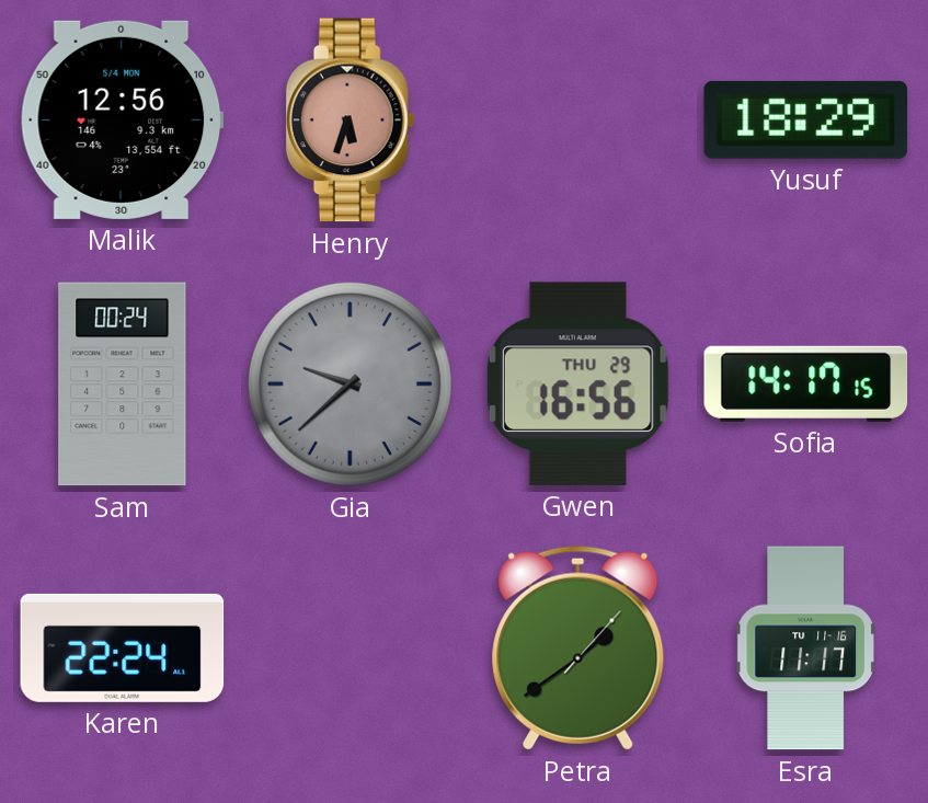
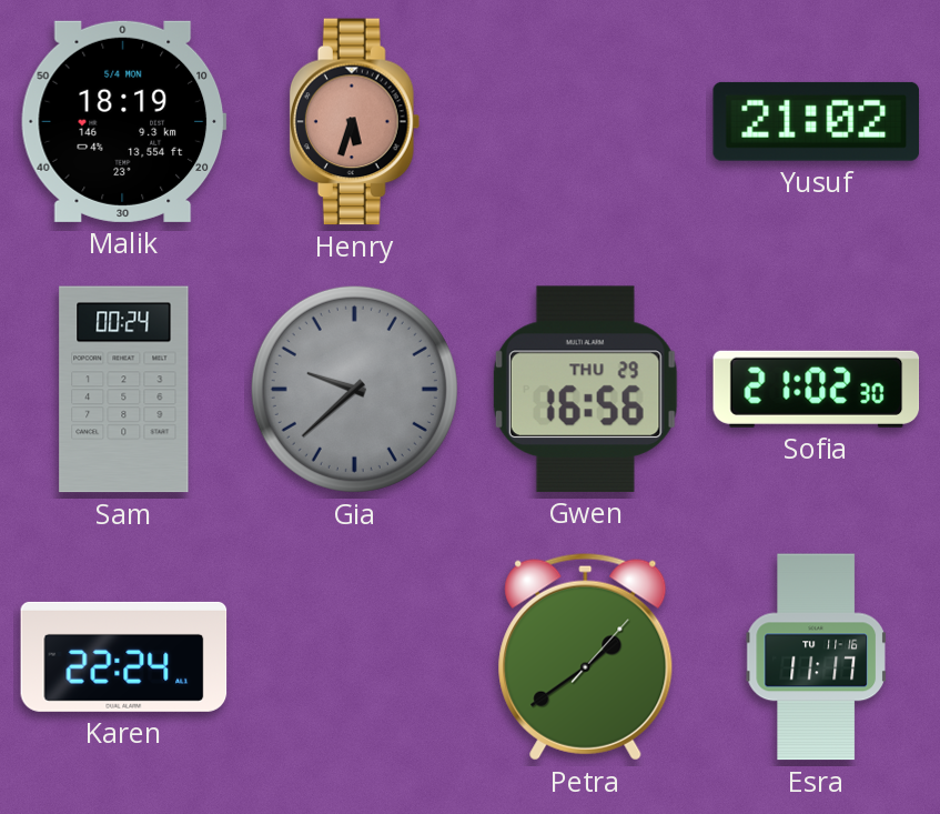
Malik: 12:56 -> 18:19
Yusuf: 18:29 -> 21:02
Sofia: 14:17 -> 21:02
